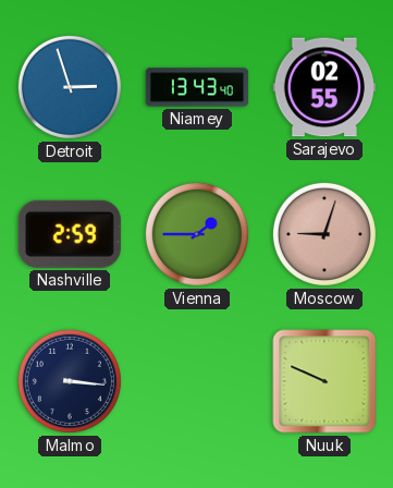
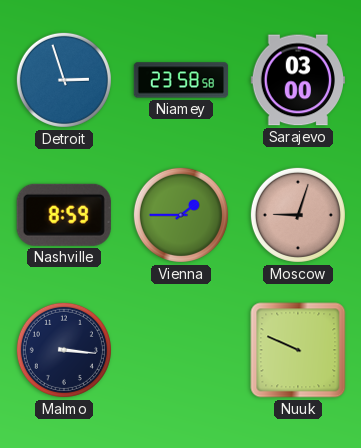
Niamey: 13:43 -> 23:58
Sarajevo: 02:55 -> 03:00
Nashville: 2:59 -> 8:59
